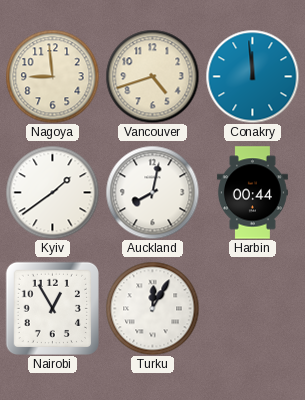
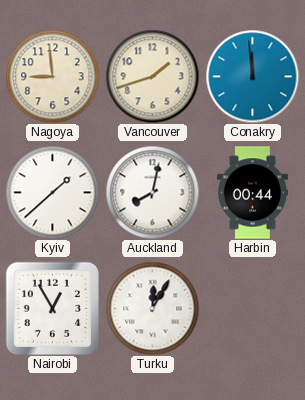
Vancouver: 4:42 -> 1:42
Kyiv: 1:39 -> 1:38
